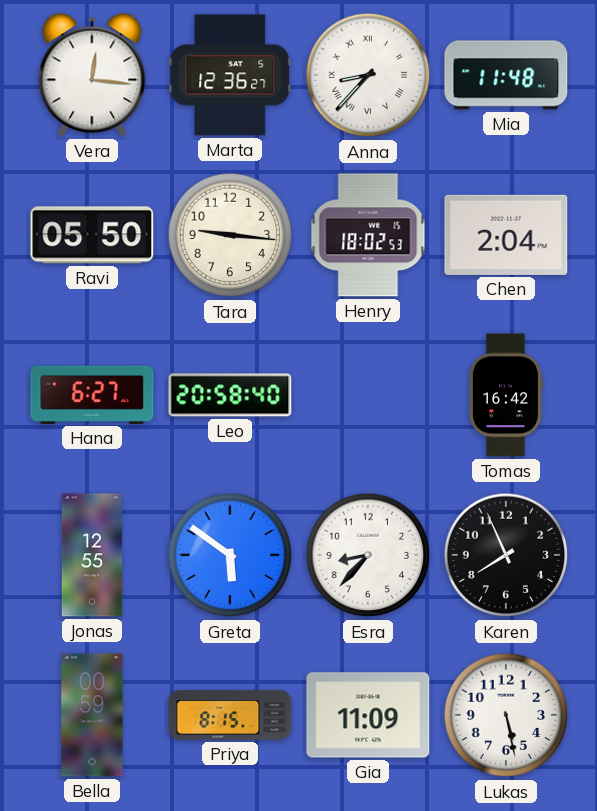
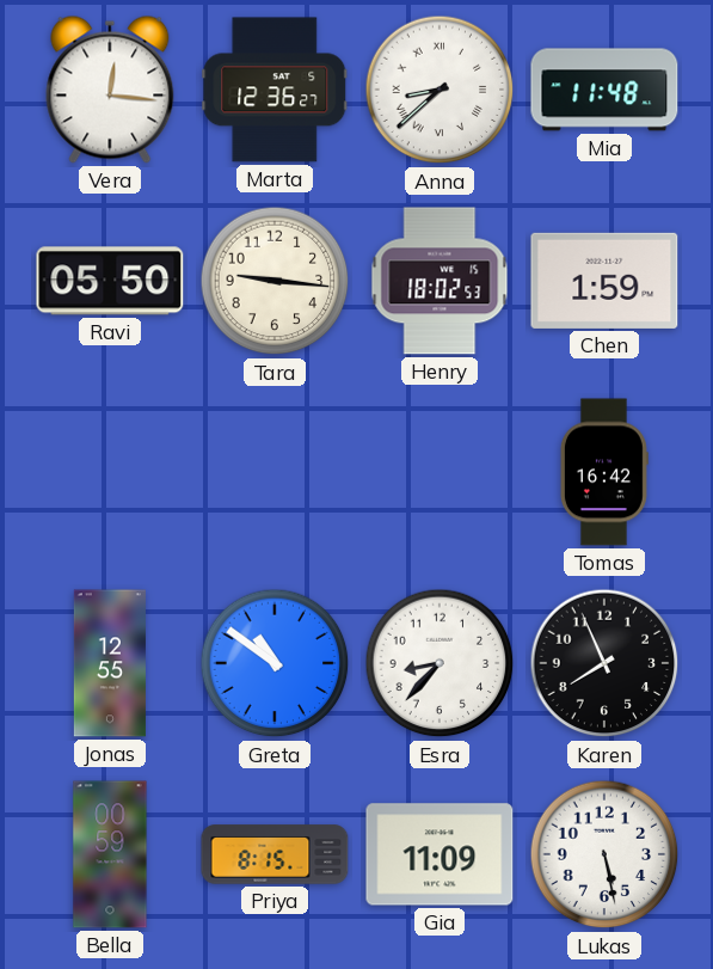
Anna: 8:37 -> 8:38
Chen: 2:04 -> 1:59
Hana: 6:27 -> none
Leo: 20:58 -> none
Greta: 5:51 -> 10:51
